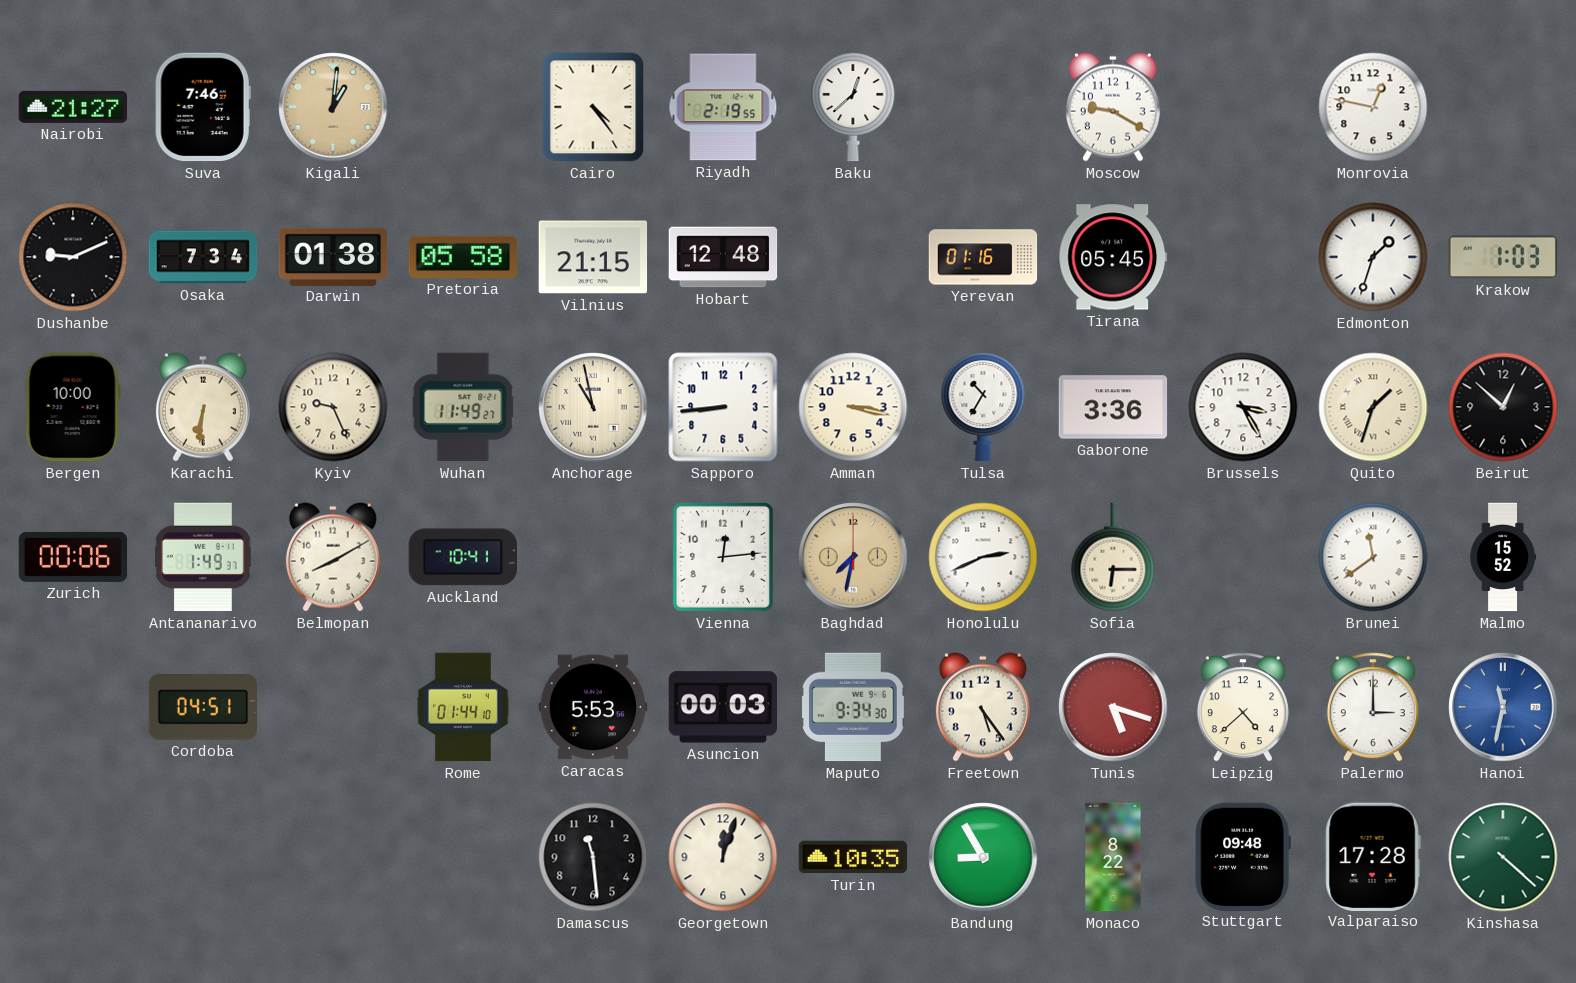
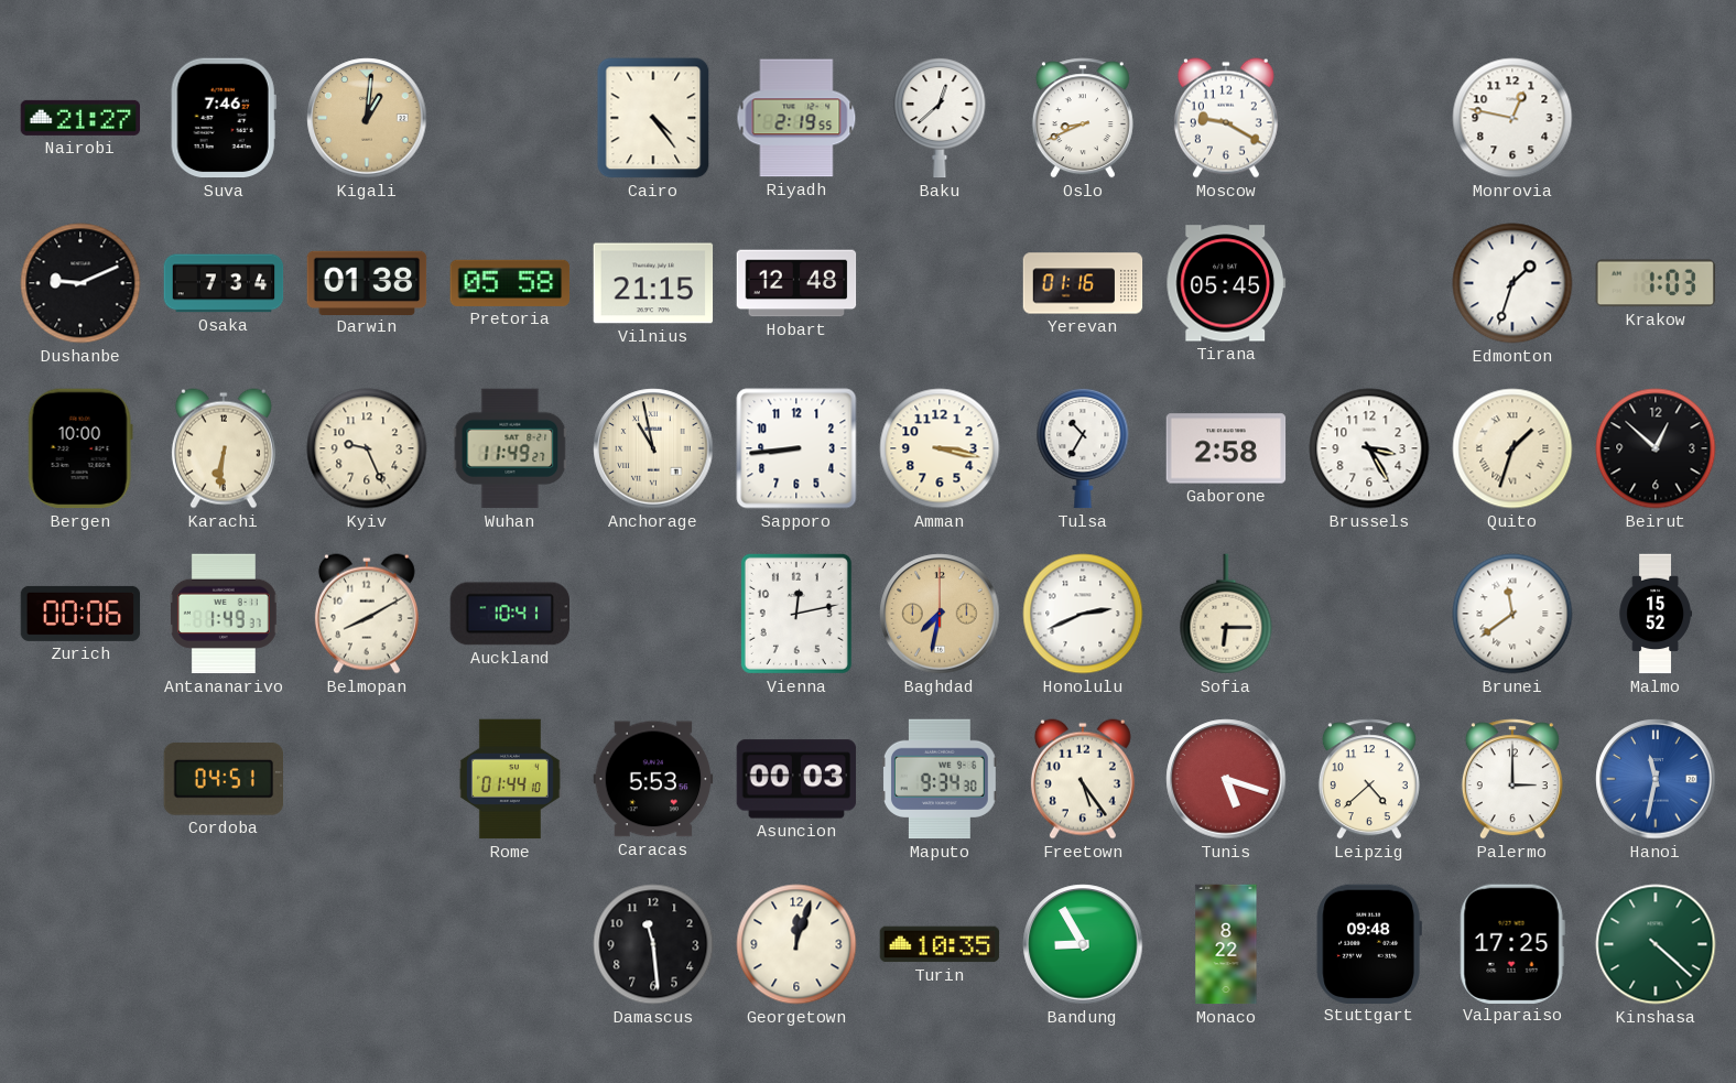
Oslo: none -> 8:41
Gaborone: 3:36 -> 2:58
Vienna: 12:14 -> 12:13
Valparaiso: 17:28 -> 17:25
